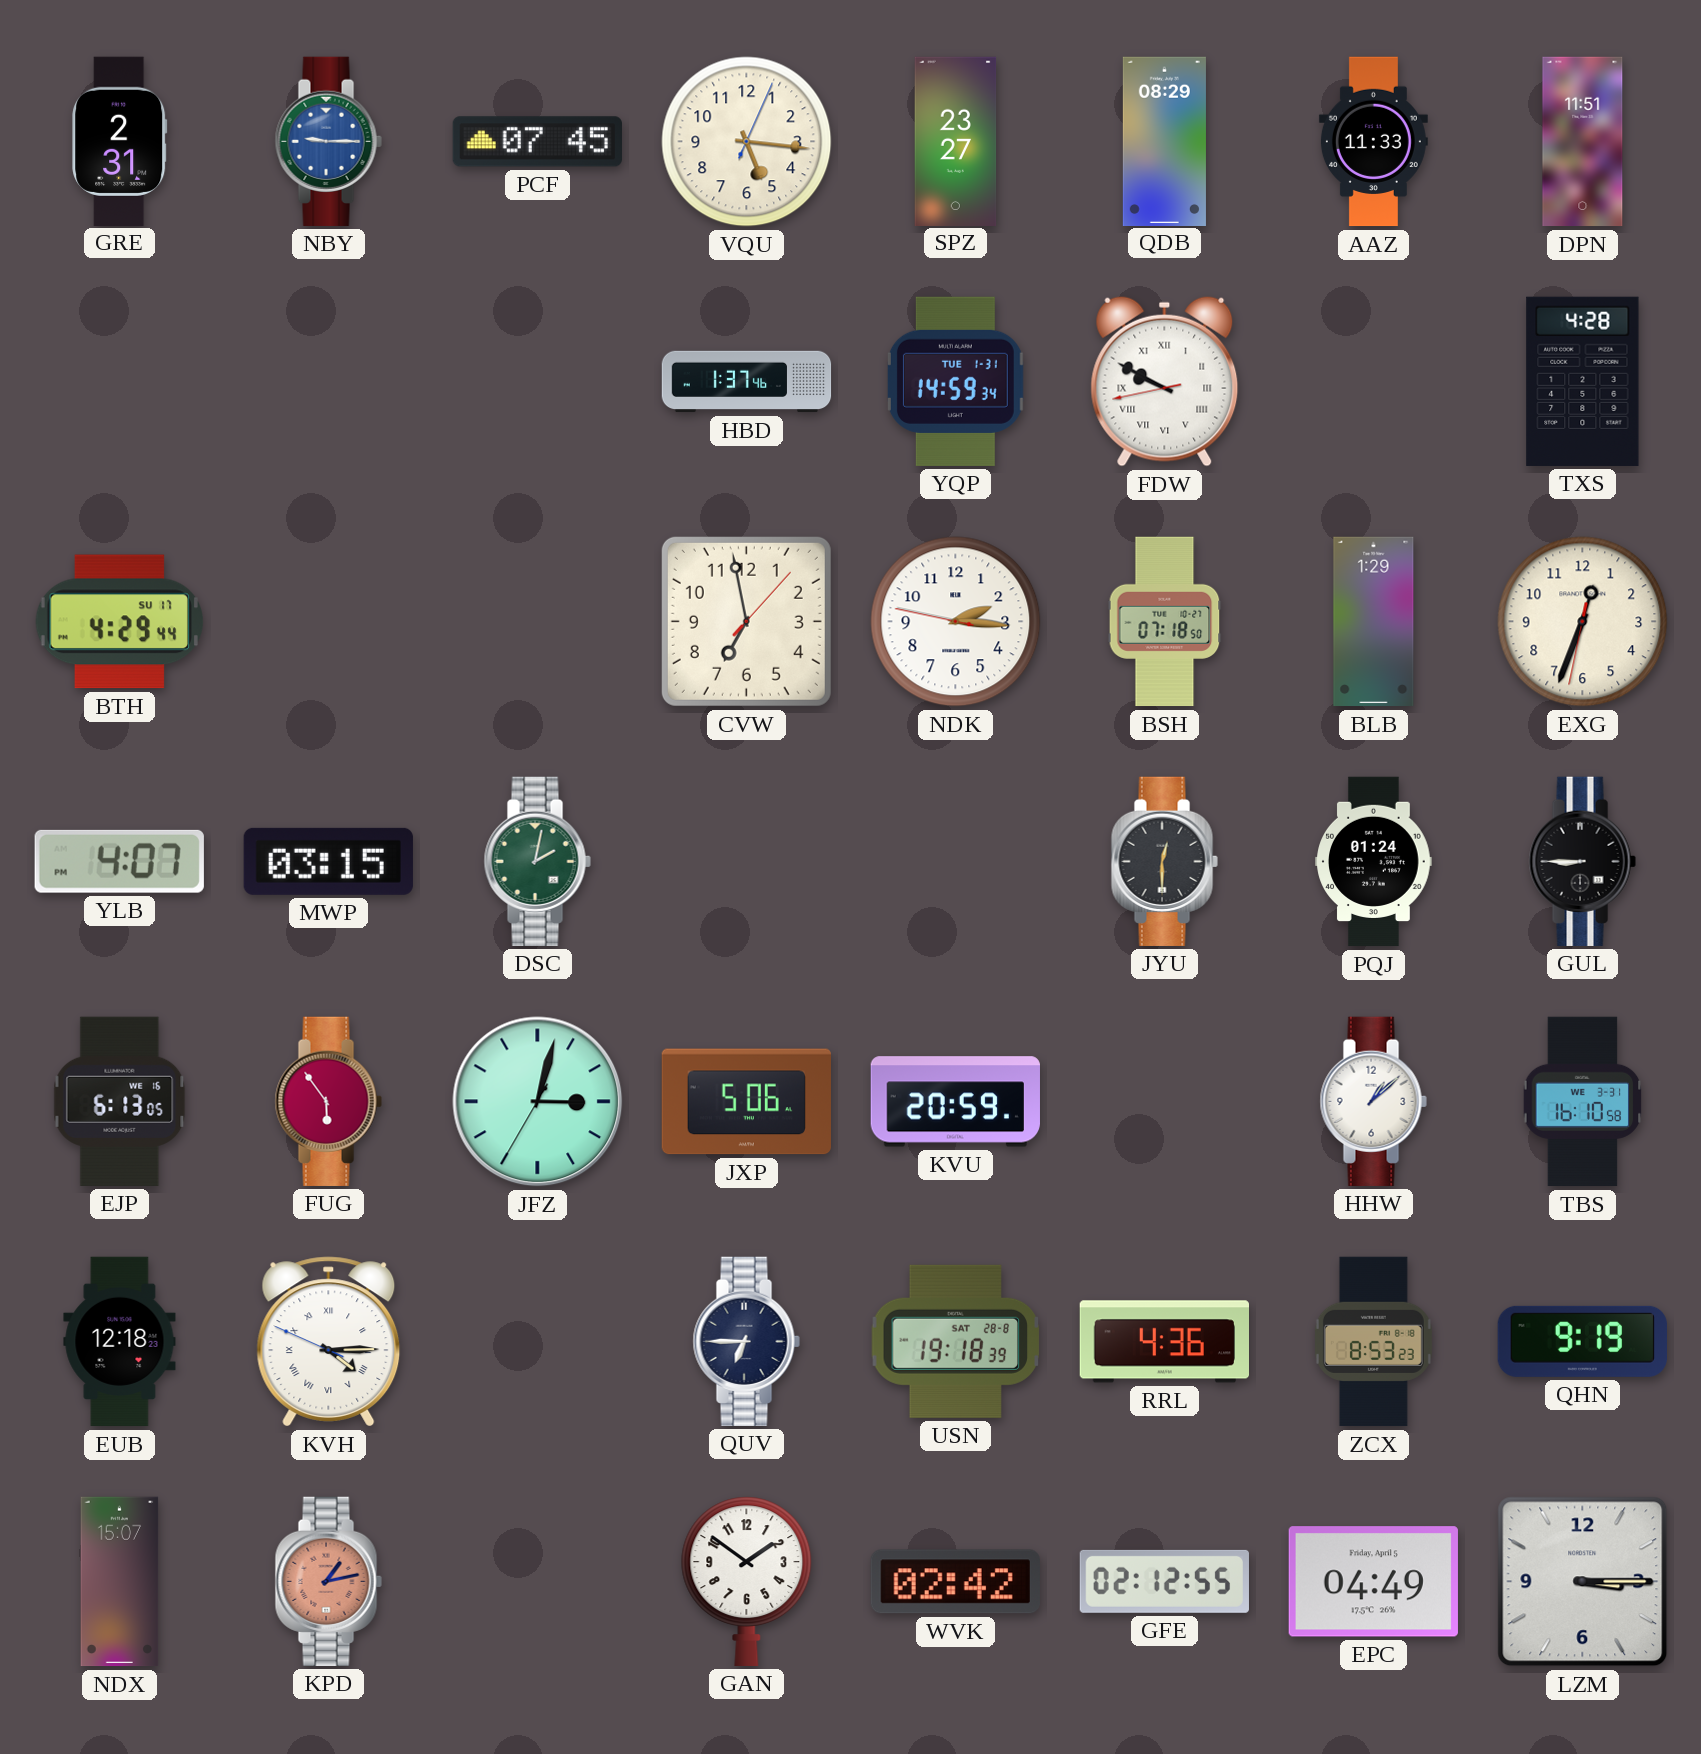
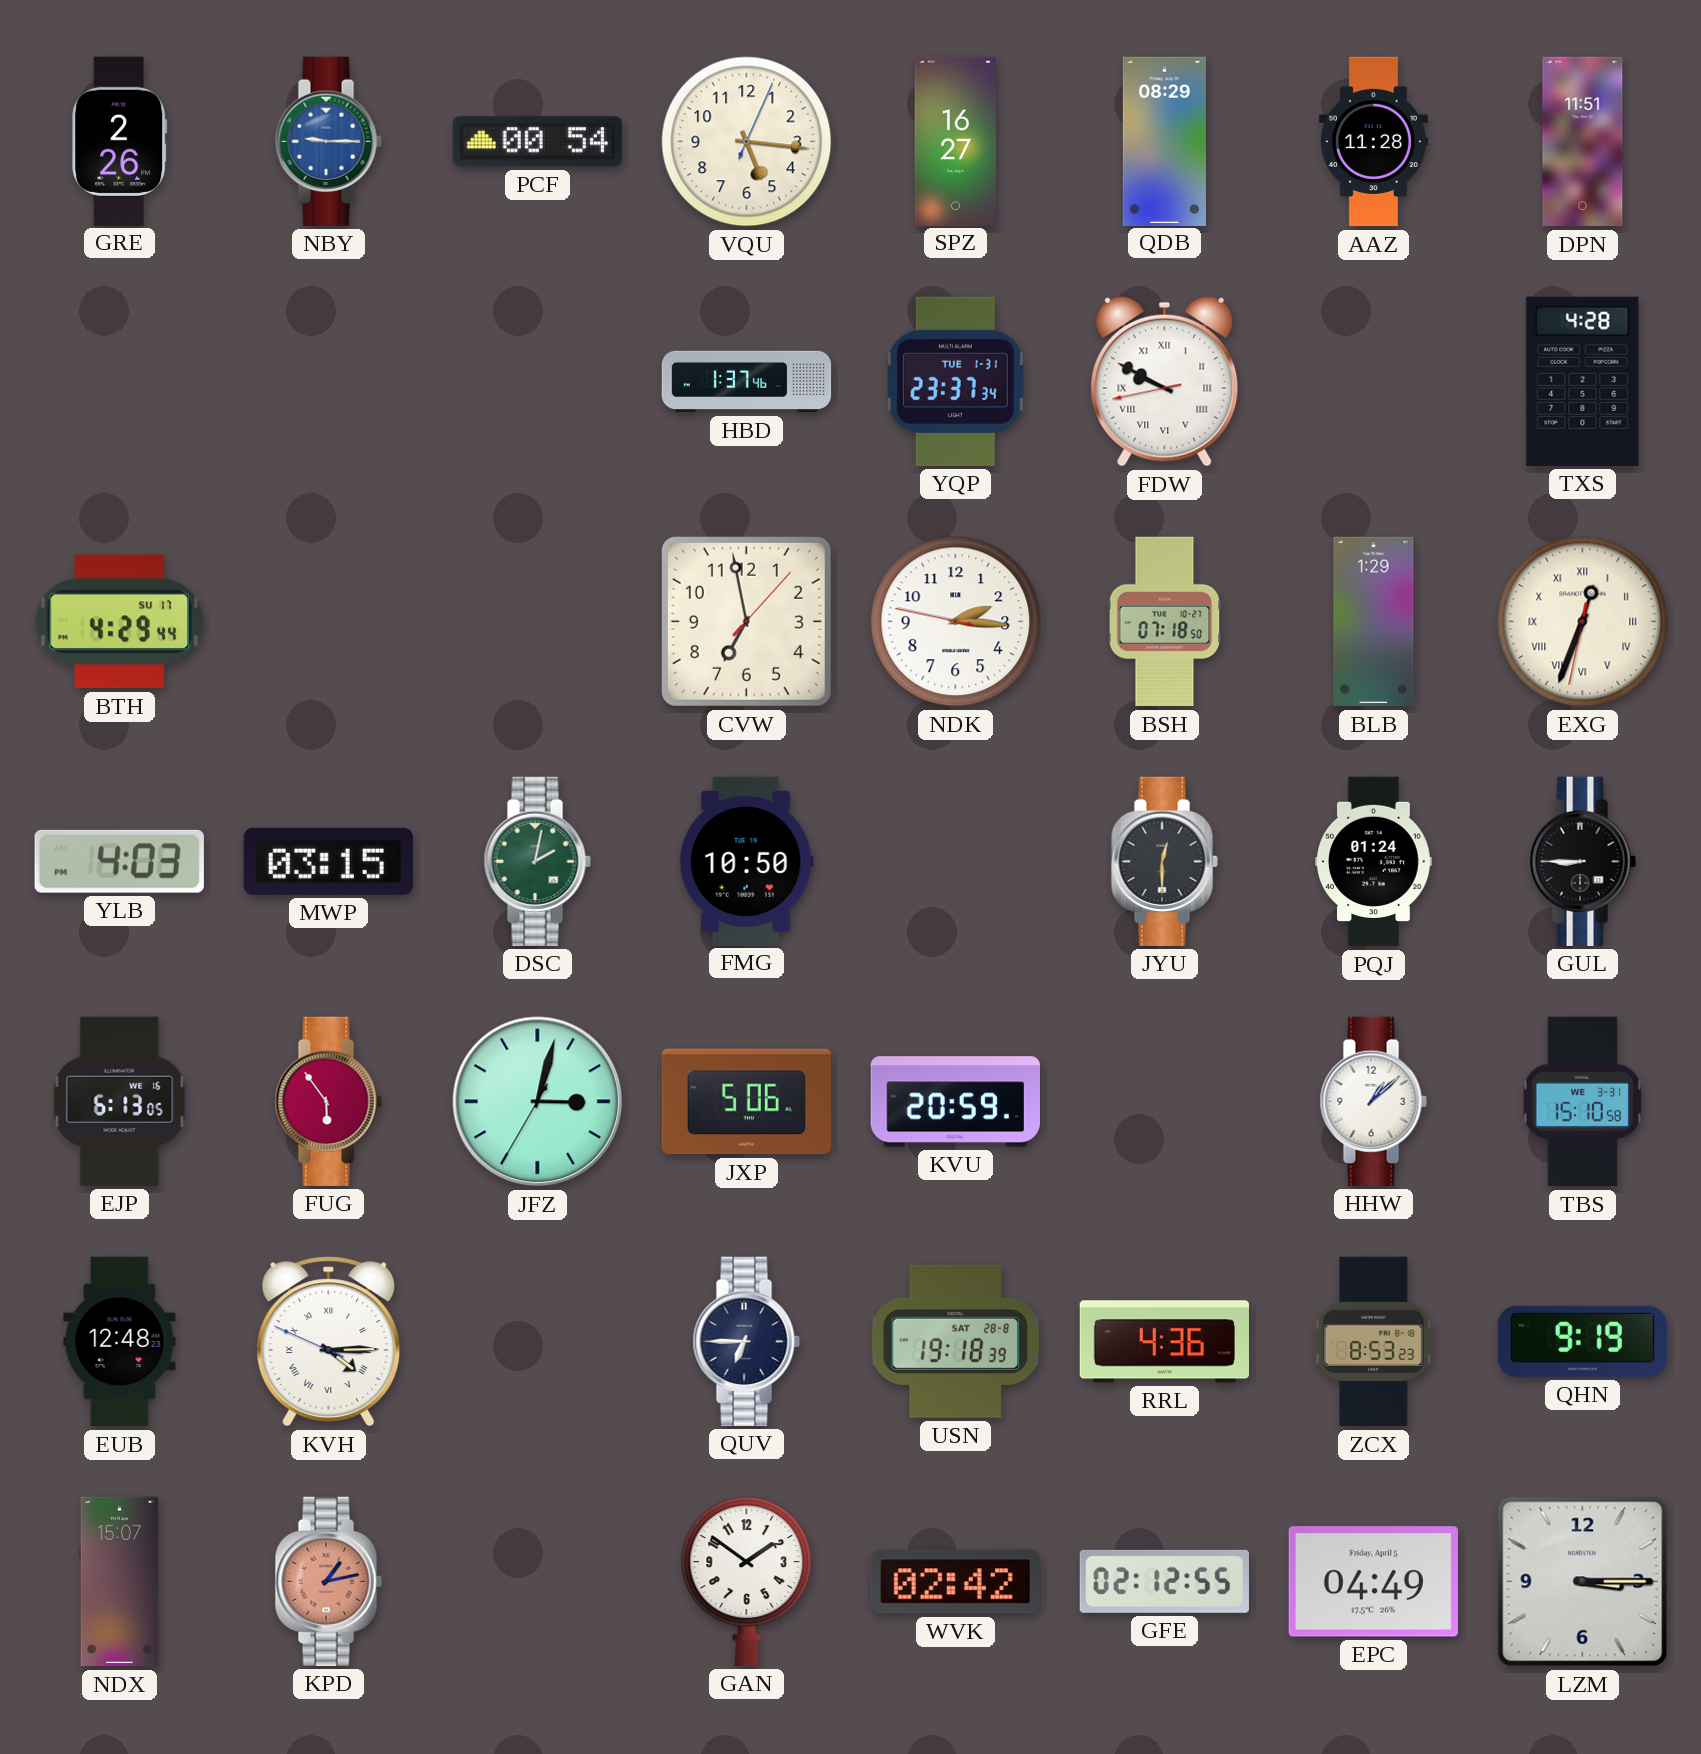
GRE: 2:31 -> 2:26
PCF: 07:45 -> 00:54
SPZ: 23:27 -> 16:27
AAZ: 11:33 -> 11:28
YQP: 14:59 -> 23:37
EXG numerals: Arabic -> Roman
YLB: 4:07 -> 4:03
FMG: none -> 10:50
TBS: 16:10 -> 15:10
EUB: 12:18 -> 12:48
